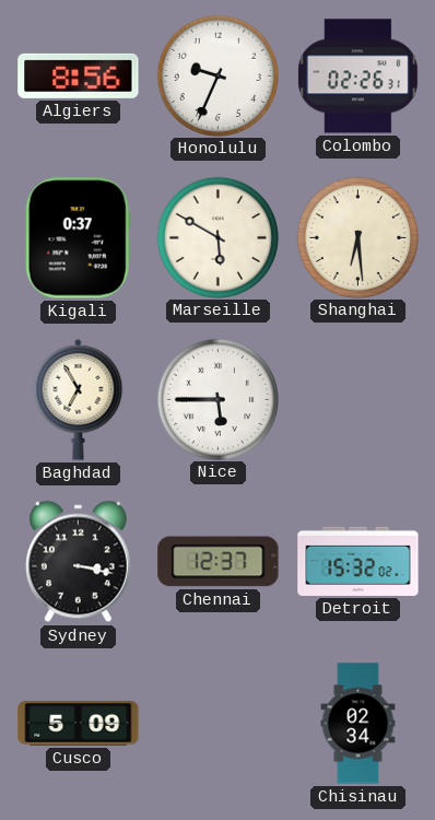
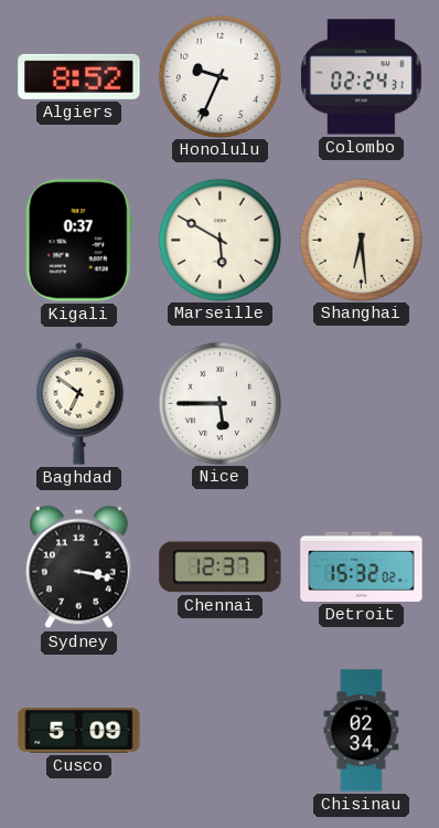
Algiers: 8:56 -> 8:52
Colombo: 02:26 -> 02:24
Baghdad: 6:55 -> 6:51
